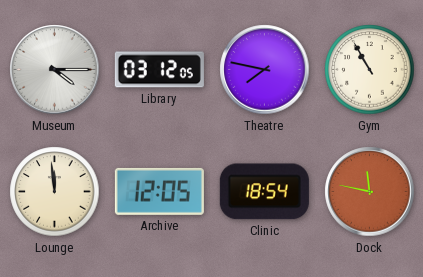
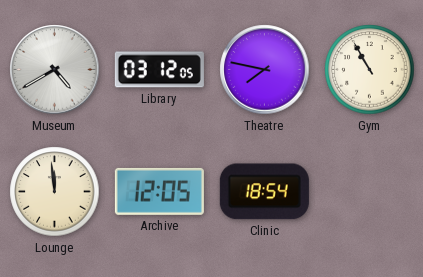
Museum: 4:15 -> 4:40
Dock: 11:47 -> none
